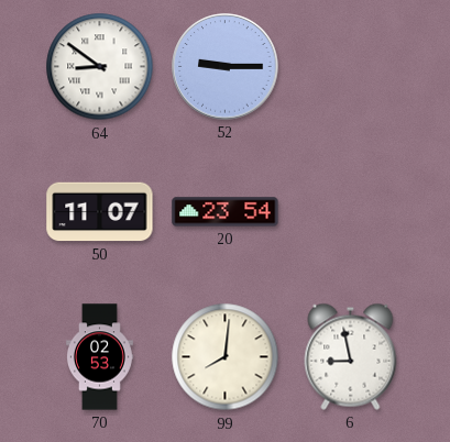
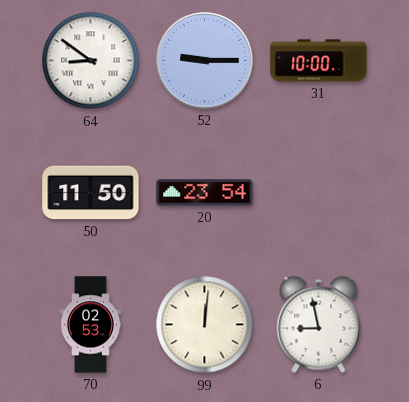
31: none -> 10:00
50: 11:07 -> 11:50
99: 8:01 -> 12:01
